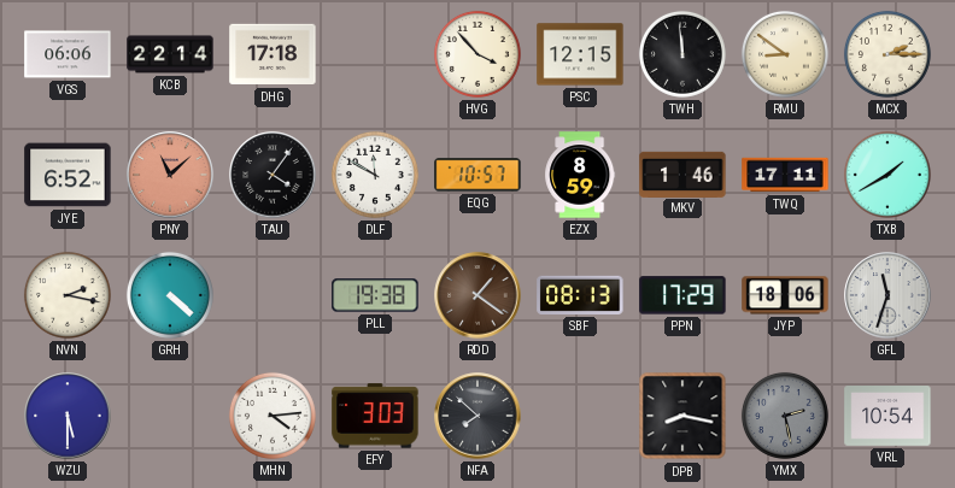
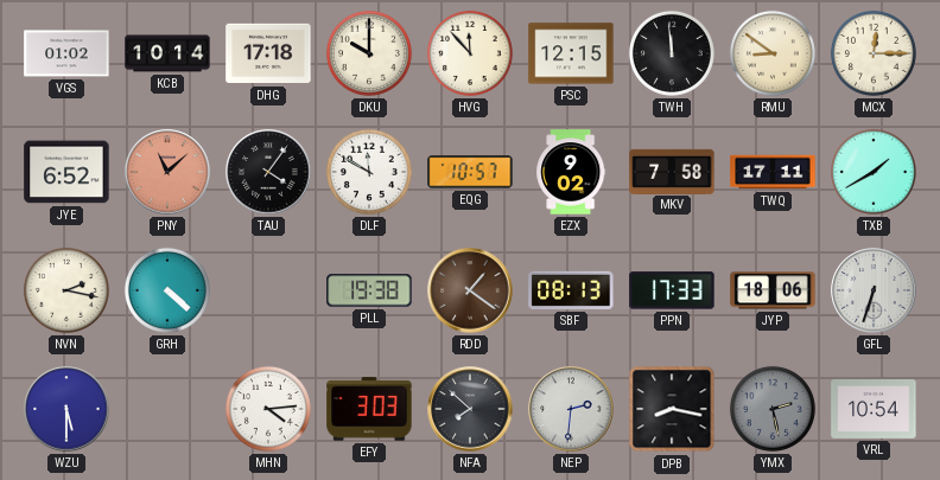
VGS: 06:06 -> 01:02
KCB: 22:14 -> 10:14
DKU: none -> 10:00
HVG: 3:53 -> 11:53
MCX: 2:15 -> 12:15
EZX: 8:59 -> 9:02
MKV: 1:46 -> 7:58
PPN: 17:29 -> 17:33
GFL: 11:33 -> 6:33
NEP: none -> 2:31
